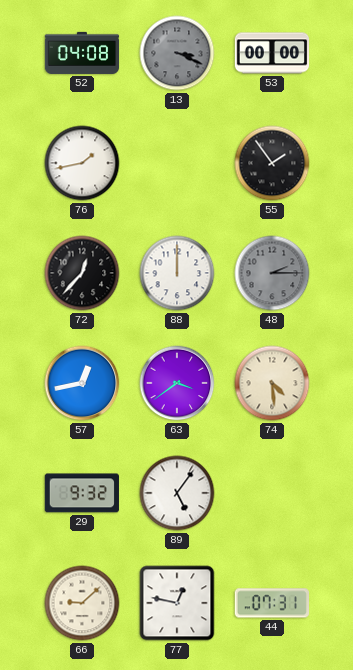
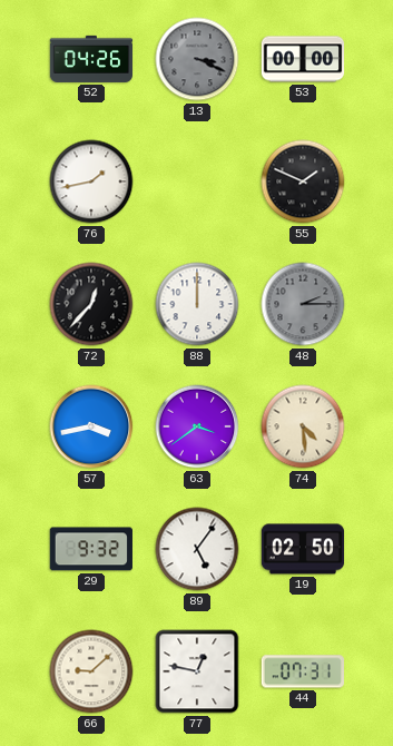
52: 04:08 -> 04:26
55: 1:54 -> 1:49
57: 12:43 -> 3:43
19: none -> 02:50
